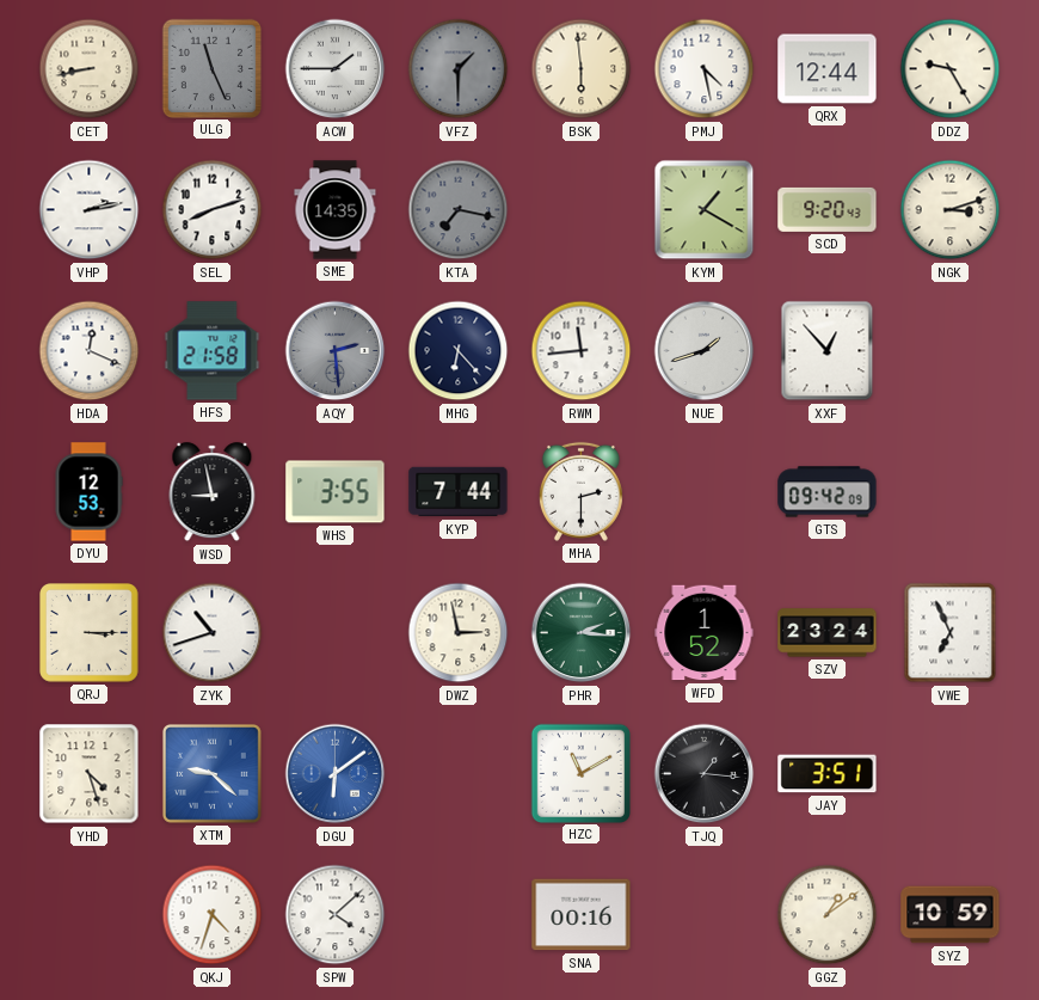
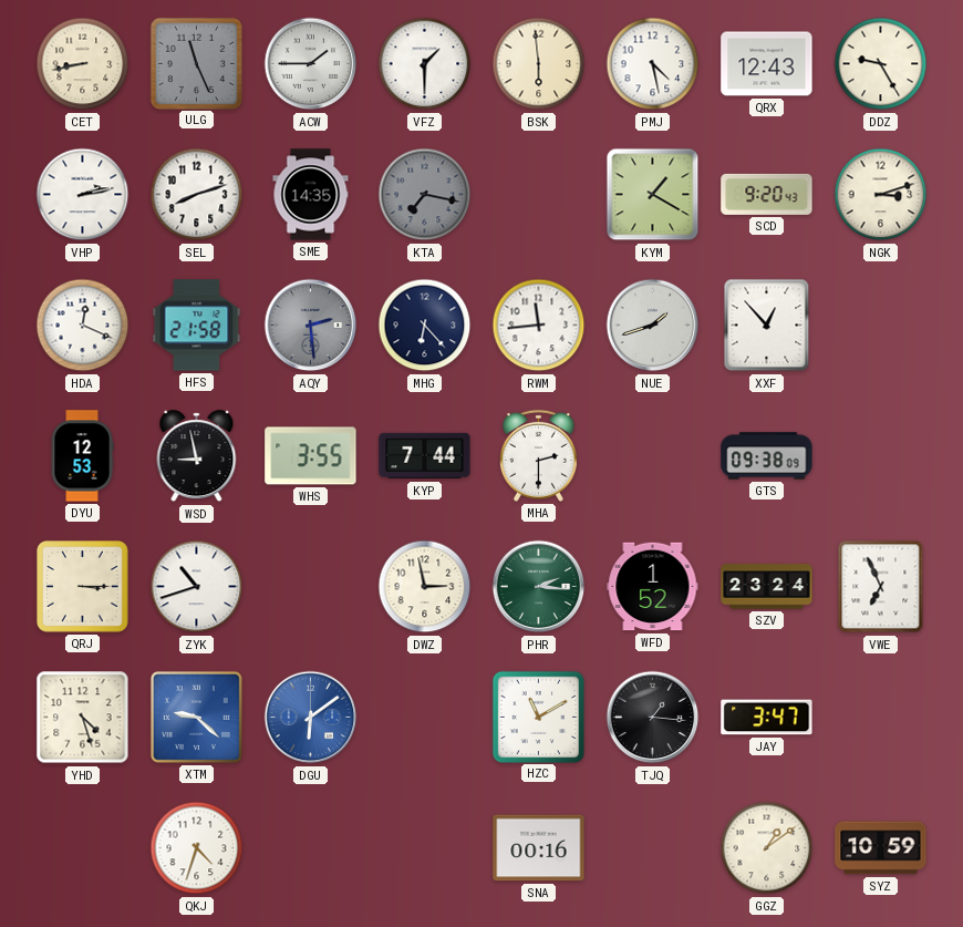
VFZ dial: grey -> white
QRX: 12:44 -> 12:43
GTS: 09:42 -> 09:38
JAY: 3:51 -> 3:47
SPW: 4:08 -> none
